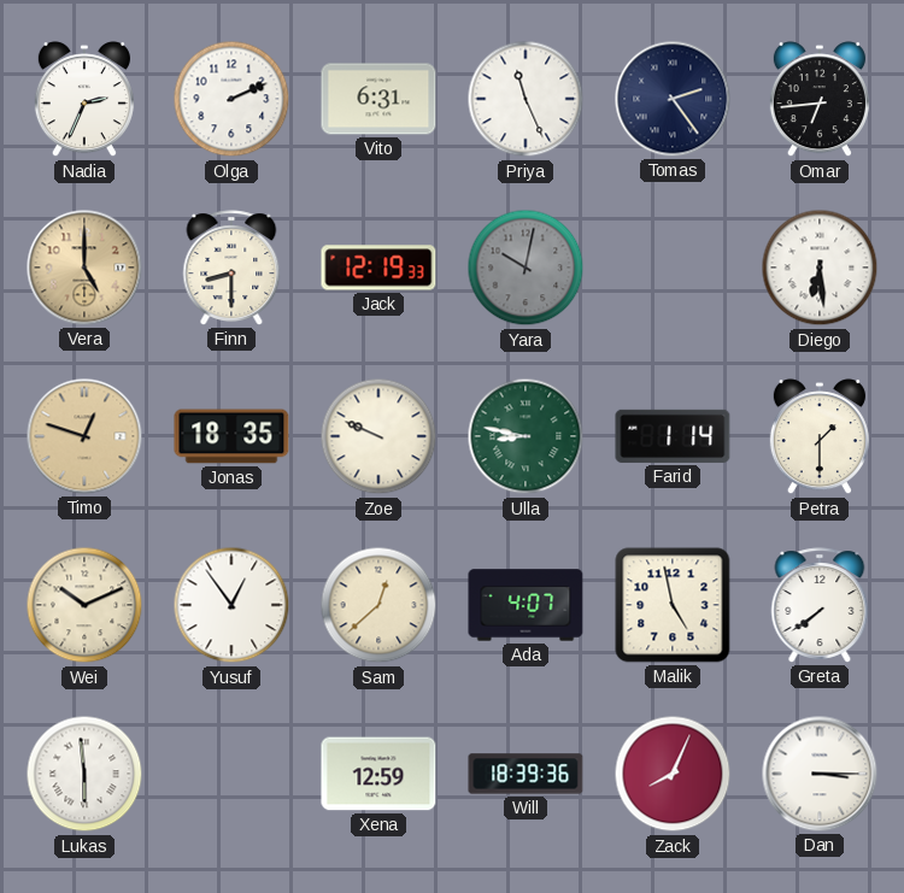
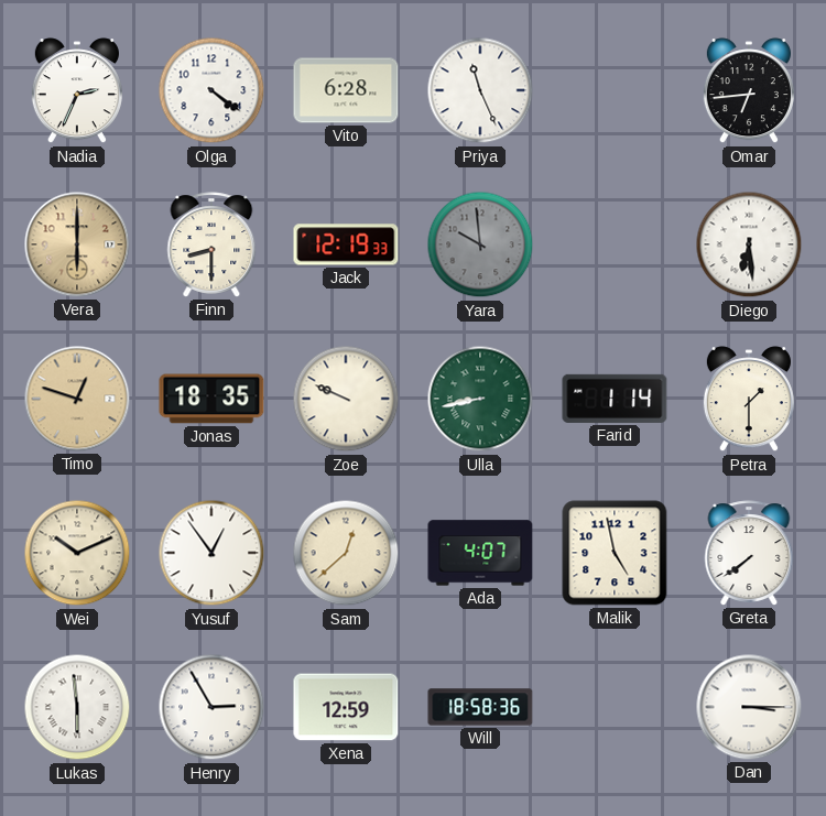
Olga: 2:11 -> 4:21
Vito: 6:31 -> 6:28
Tomas: 2:24 -> none
Vera: 5:00 -> 6:00
Yara: 10:02 -> 9:59
Ulla: 8:47 -> 8:43
Henry: none -> 2:55
Will: 18:39 -> 18:58
Zack: 8:04 -> none
